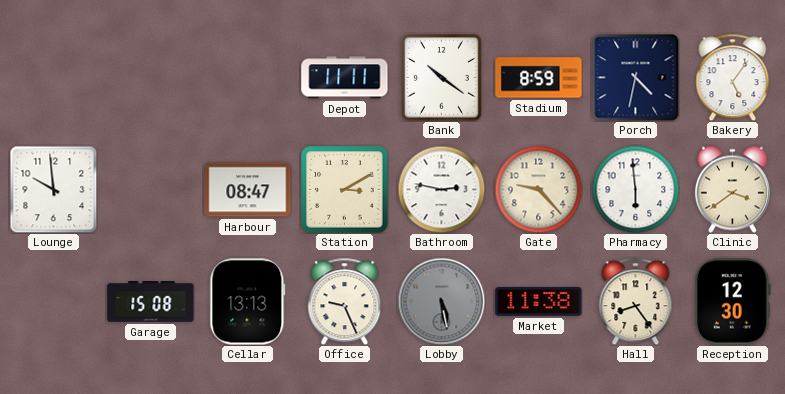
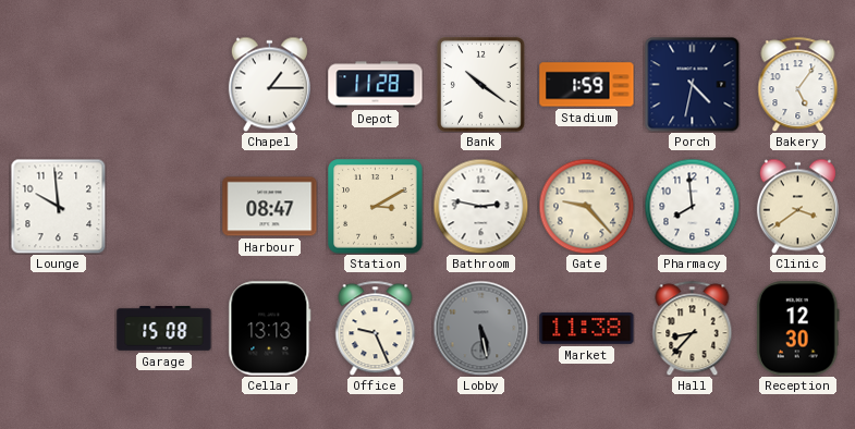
Chapel: none -> 1:15
Depot: 11:11 -> 11:28
Stadium: 8:59 -> 1:59
Pharmacy: 5:59 -> 7:59
Hall: 8:24 -> 8:37
